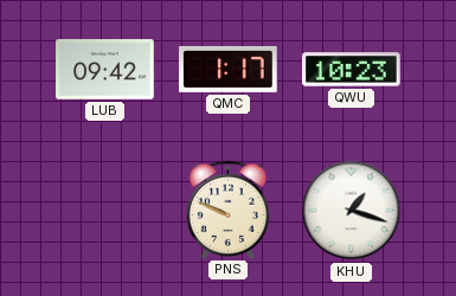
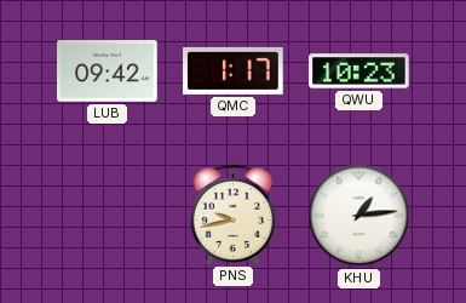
PNS: 9:49 -> 9:43
KHU: 1:18 -> 1:14
